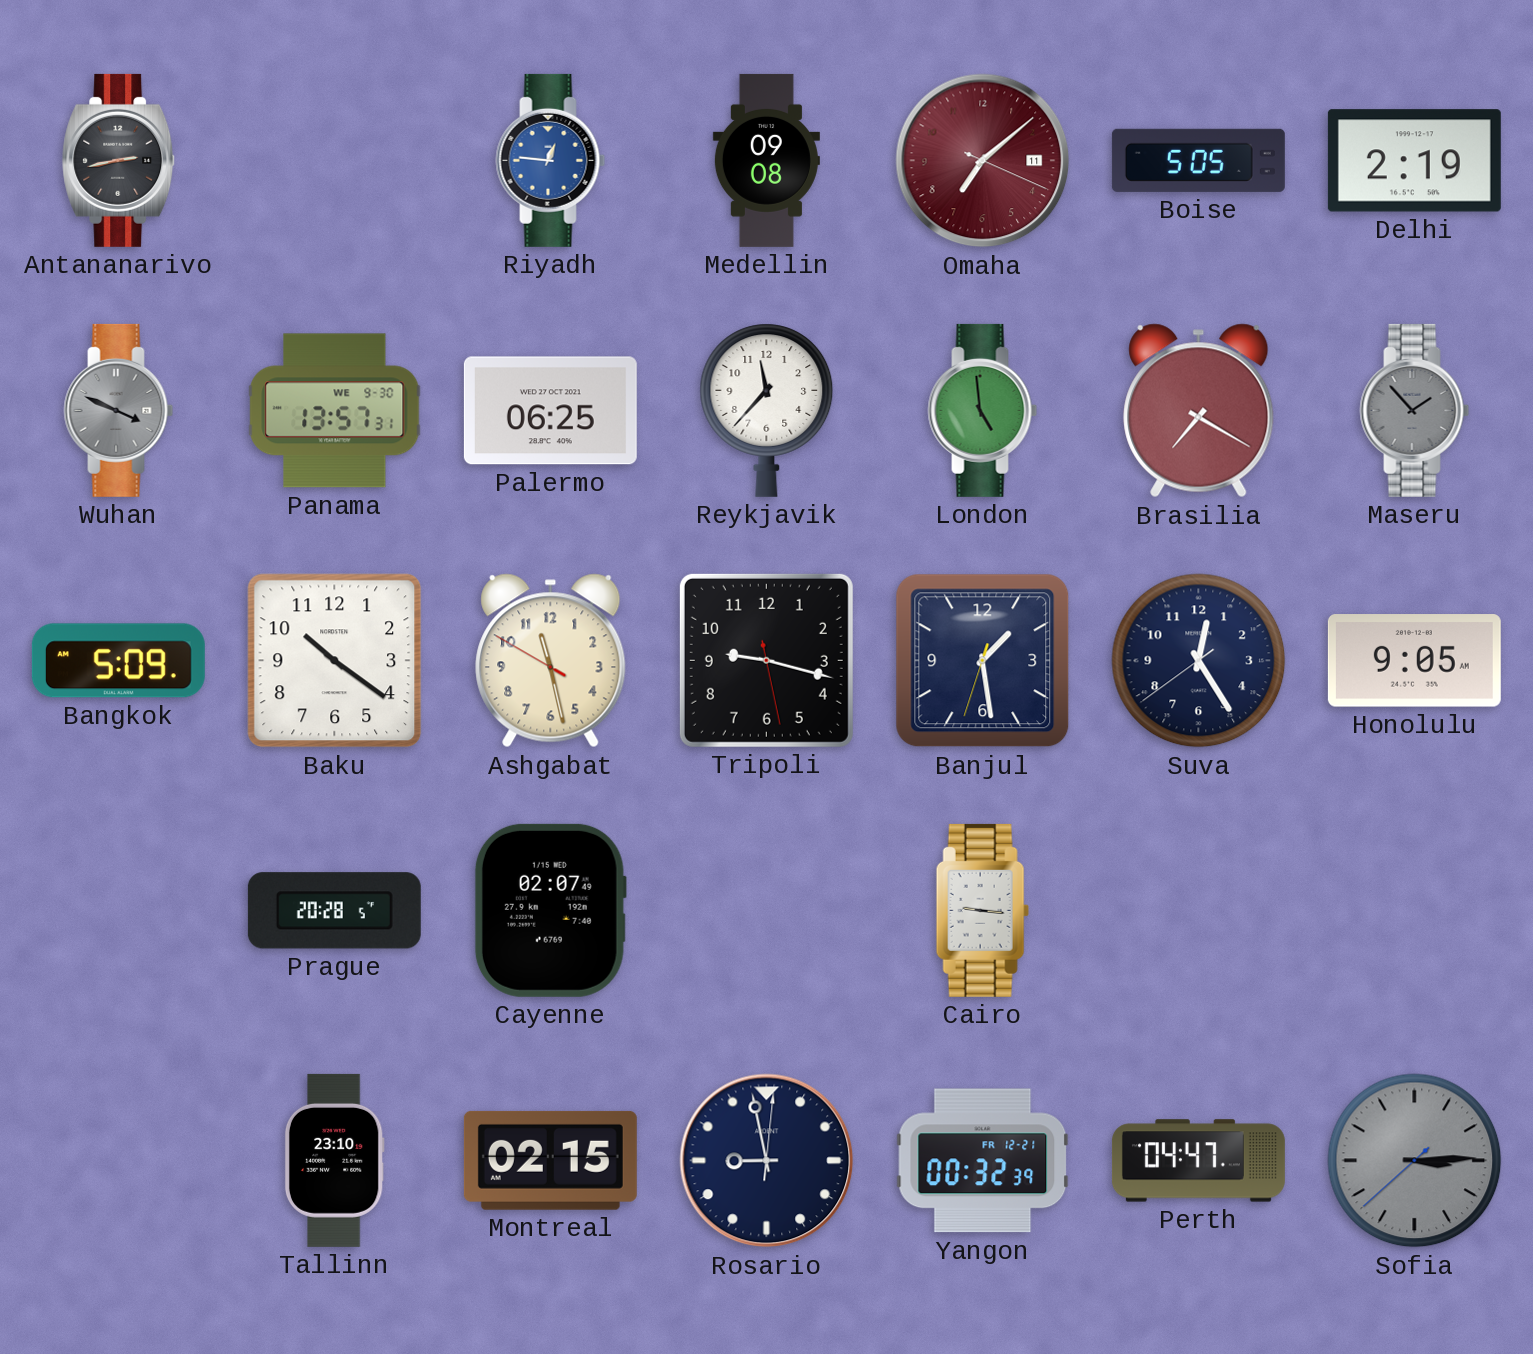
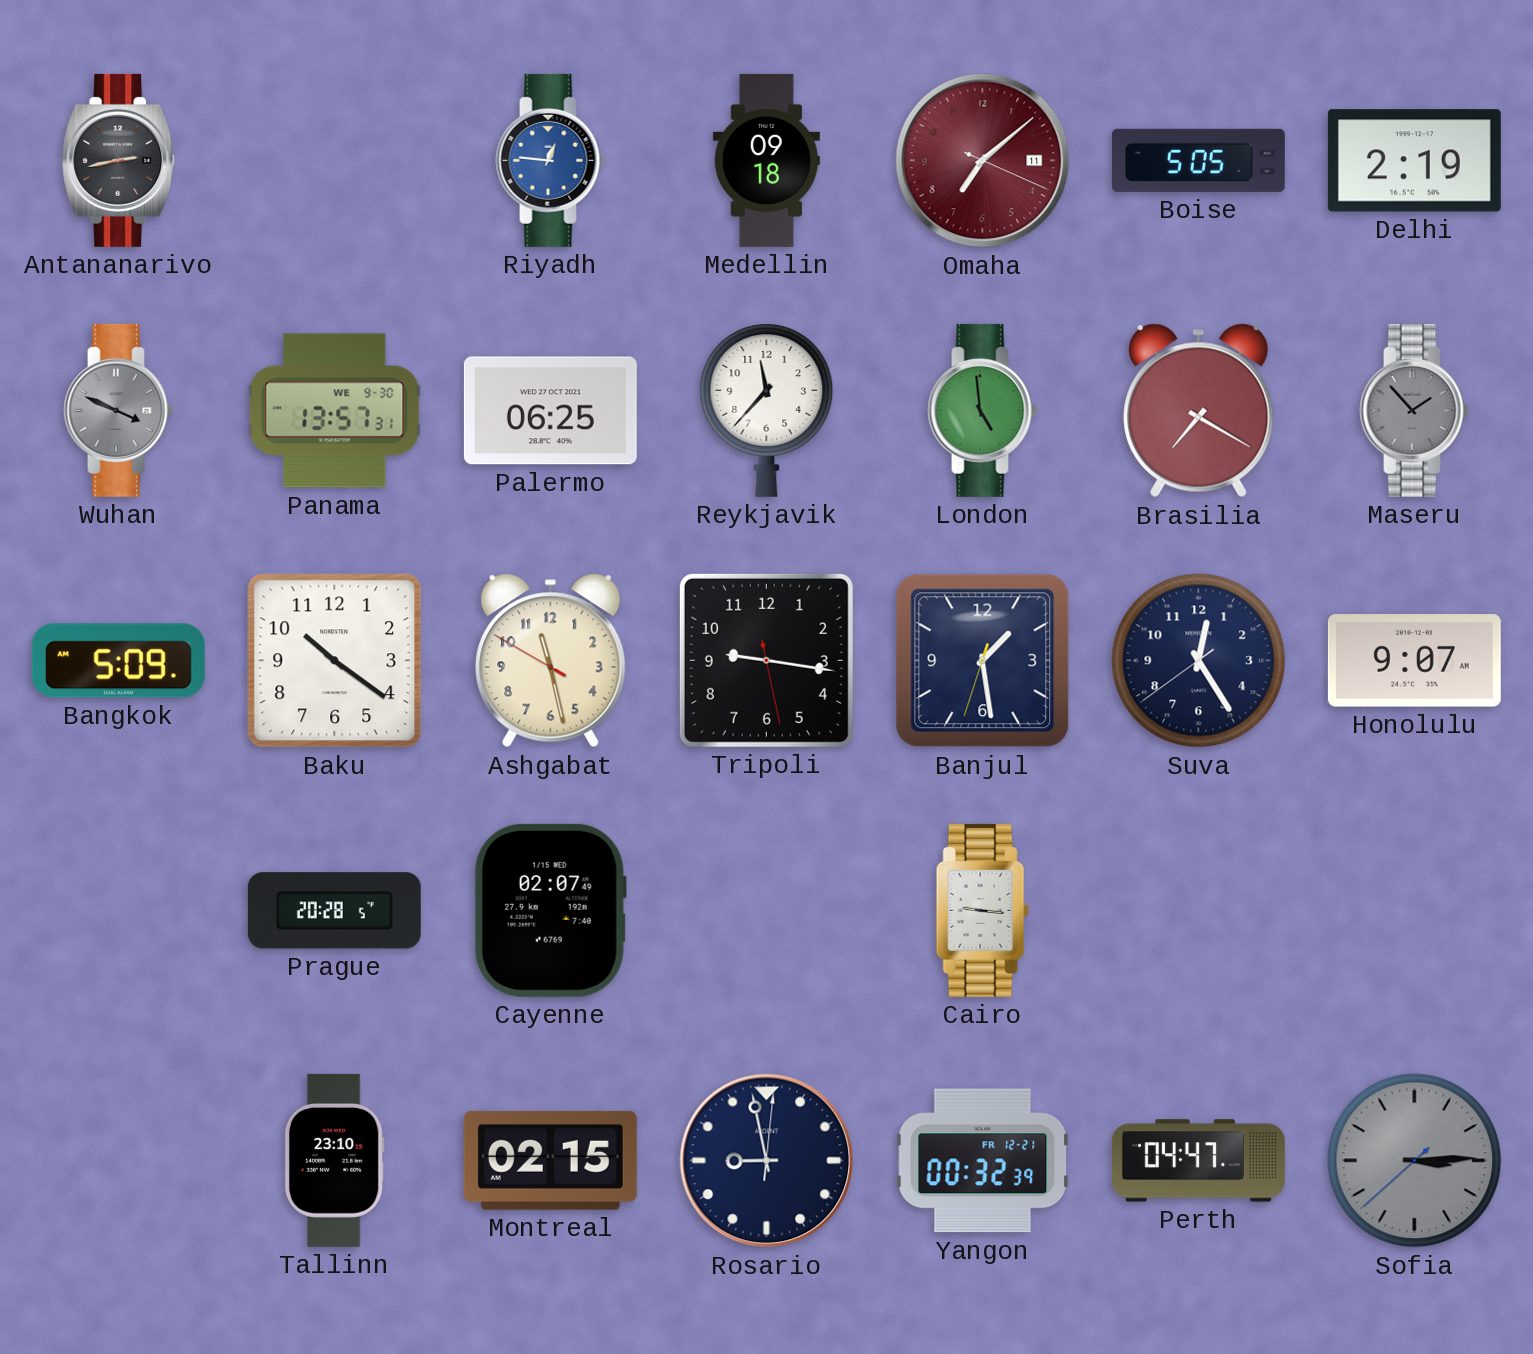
Medellin: 09:08 -> 09:18
Tripoli: 9:17 -> 9:16
Honolulu: 9:05 -> 9:07
